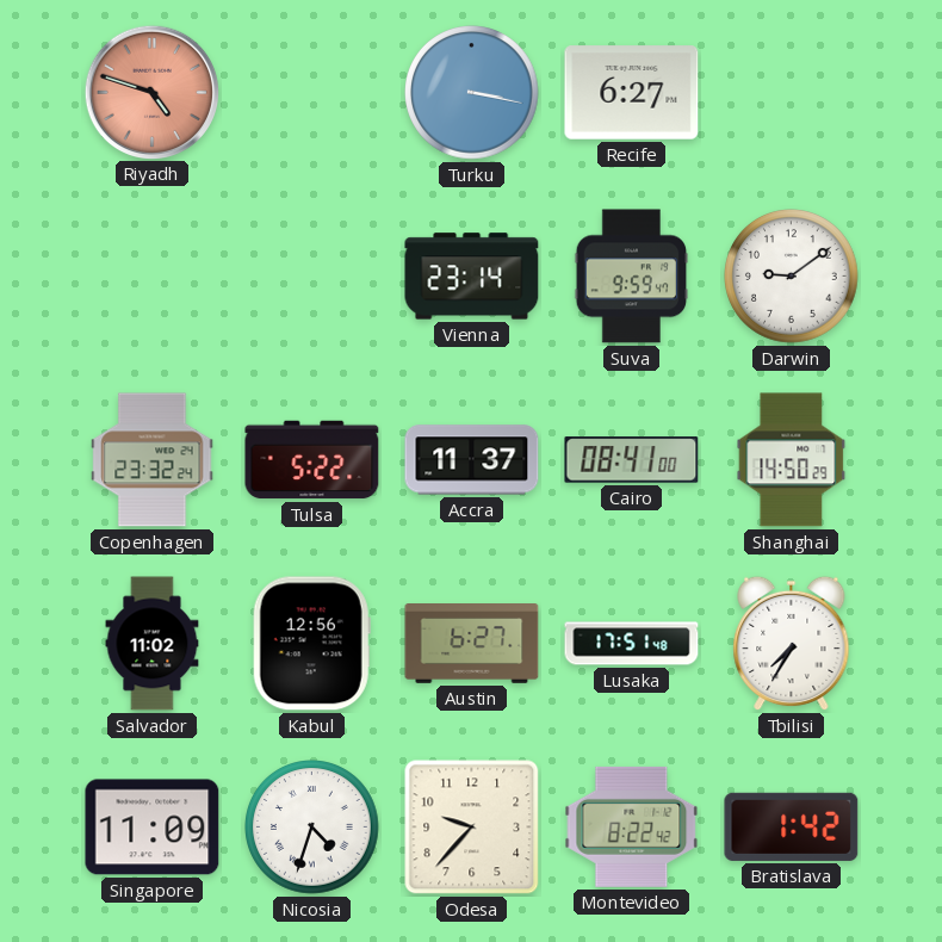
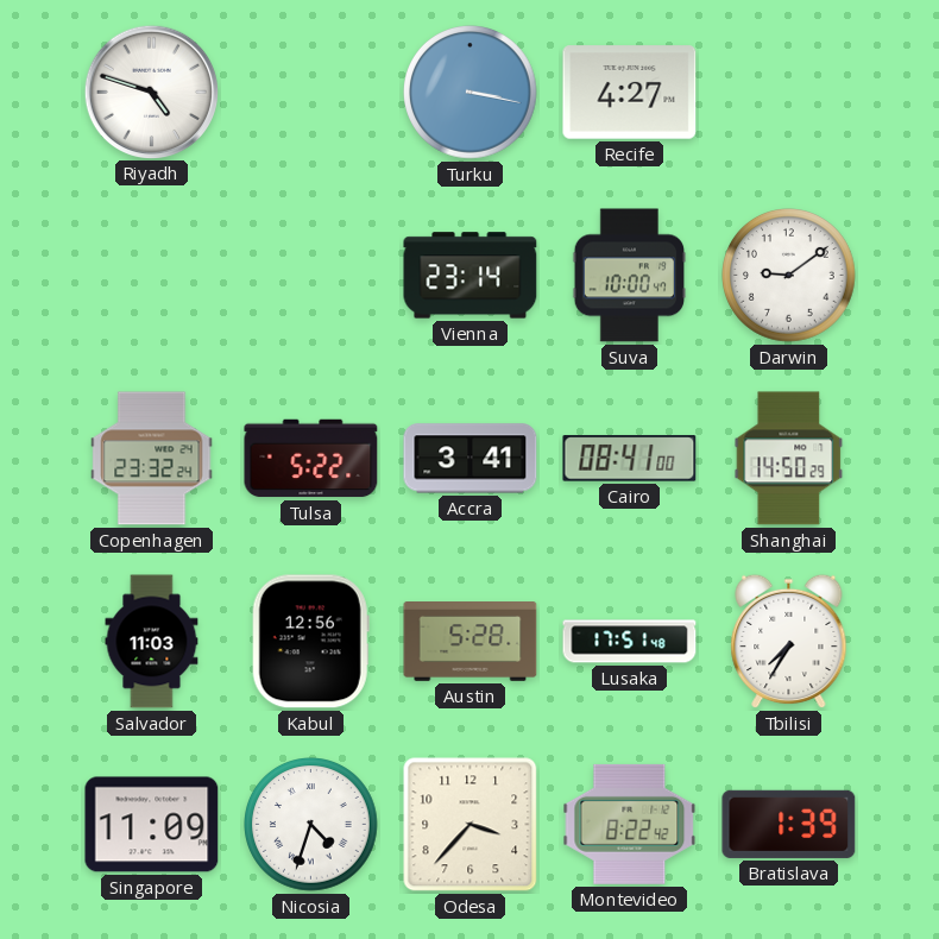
Riyadh dial: salmon -> white
Recife: 6:27 -> 4:27
Suva: 9:59 -> 10:00
Accra: 11:37 -> 3:41
Salvador: 11:02 -> 11:03
Austin: 6:27 -> 5:28
Odesa: 9:37 -> 3:37
Bratislava: 1:42 -> 1:39
